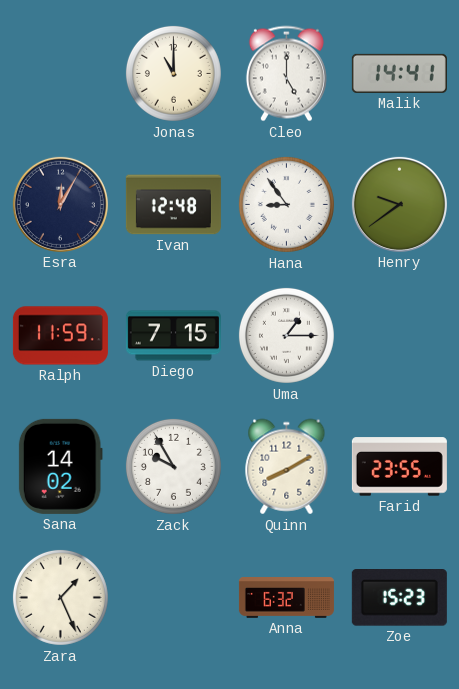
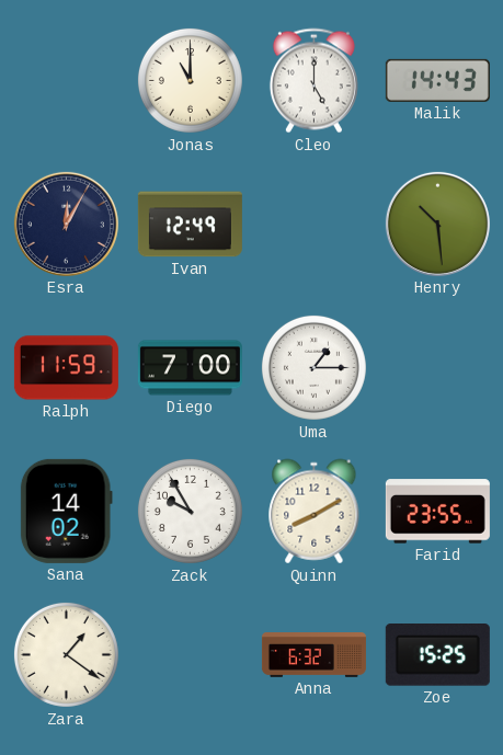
Malik: 14:41 -> 14:43
Ivan: 12:48 -> 12:49
Hana: 8:54 -> none
Henry: 9:39 -> 10:29
Diego: 7:15 -> 7:00
Zara: 1:26 -> 1:21
Zoe: 15:23 -> 15:25
